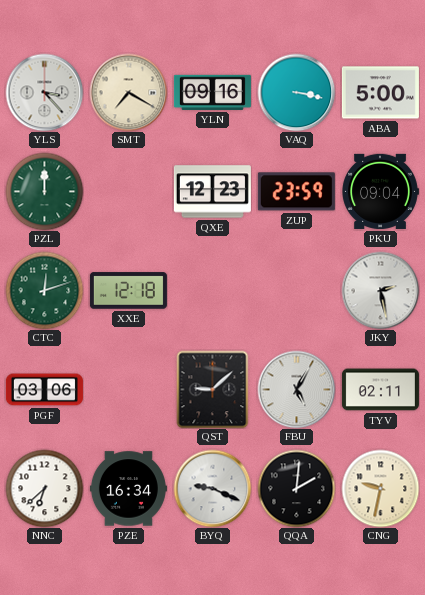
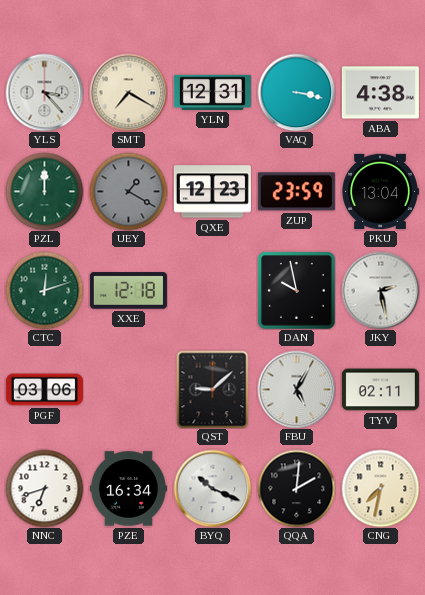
YLN: 09:16 -> 12:31
ABA: 5:00 -> 4:38
UEY: none -> 1:20
PKU: 09:04 -> 13:04
DAN: none -> 9:58
NNC: 6:38 -> 6:42
BYQ: 9:19 -> 10:19
CNG: 9:32 -> 7:32
